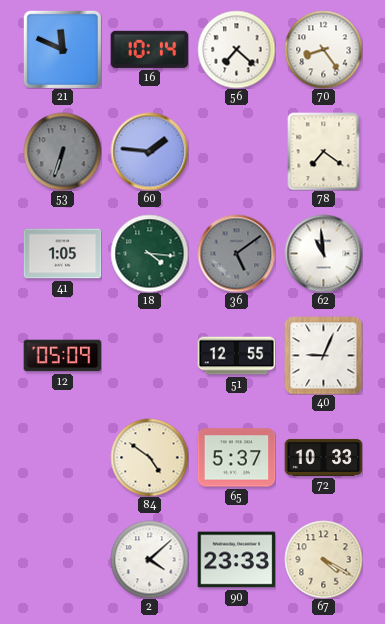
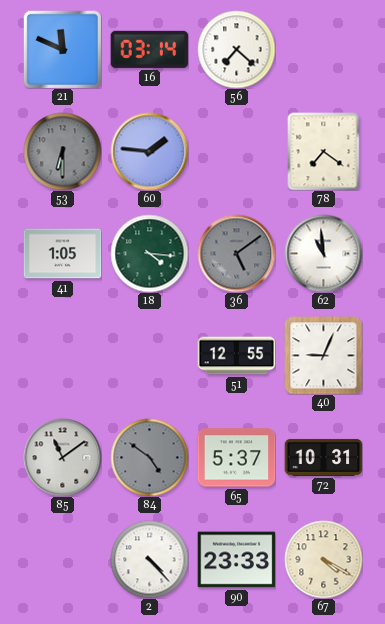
16: 10:14 -> 03:14
70: 8:24 -> none
53: 6:33 -> 6:30
12: 05:09 -> none
85: none -> 11:09
84 dial: cream -> grey
72: 10:33 -> 10:31
2: 4:08 -> 4:23
